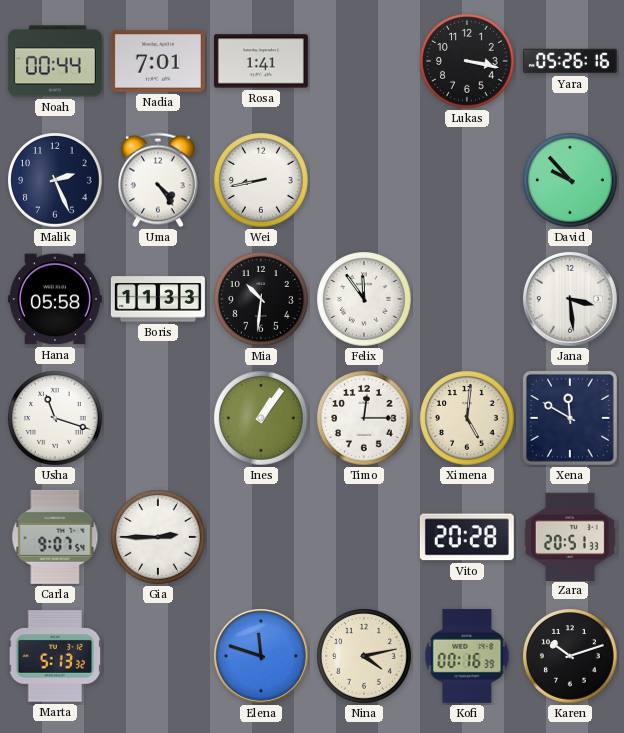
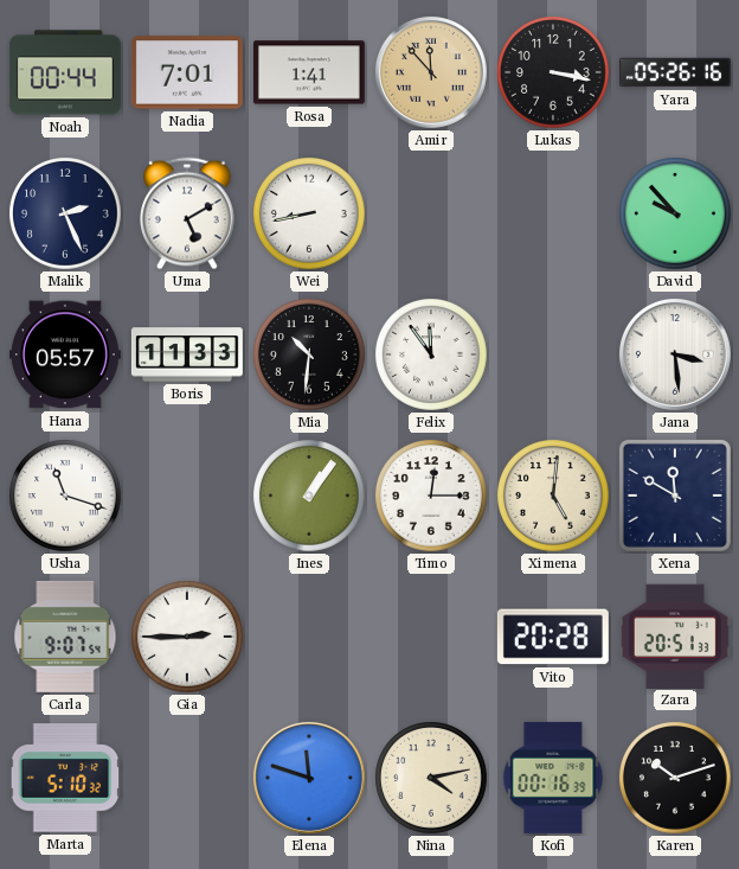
Amir: none -> 11:53
Uma: 4:24 -> 5:10
Hana: 05:58 -> 05:57
Marta: 5:13 -> 5:10
